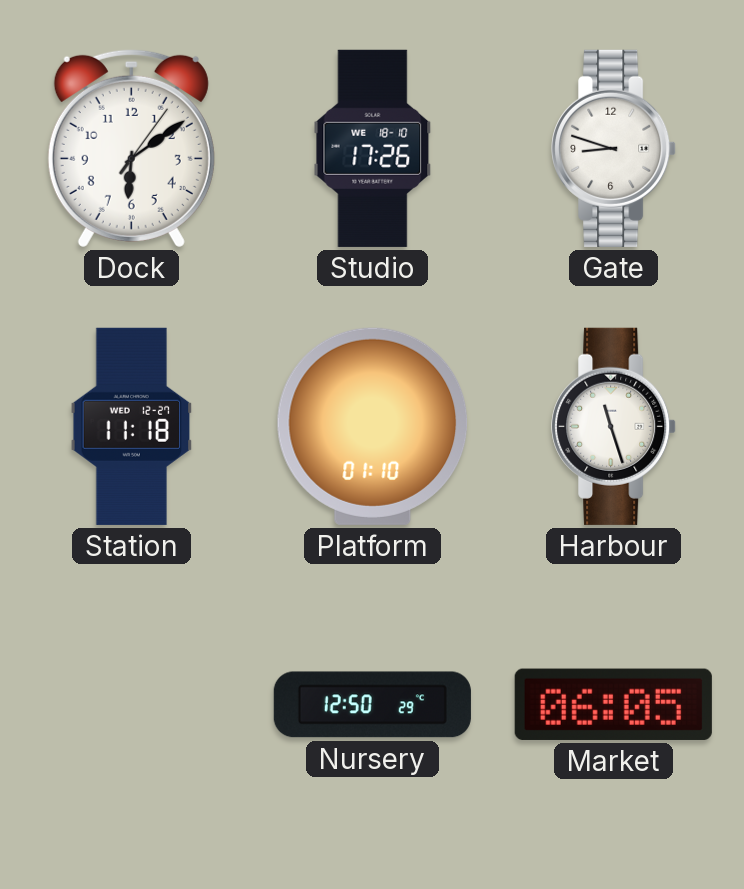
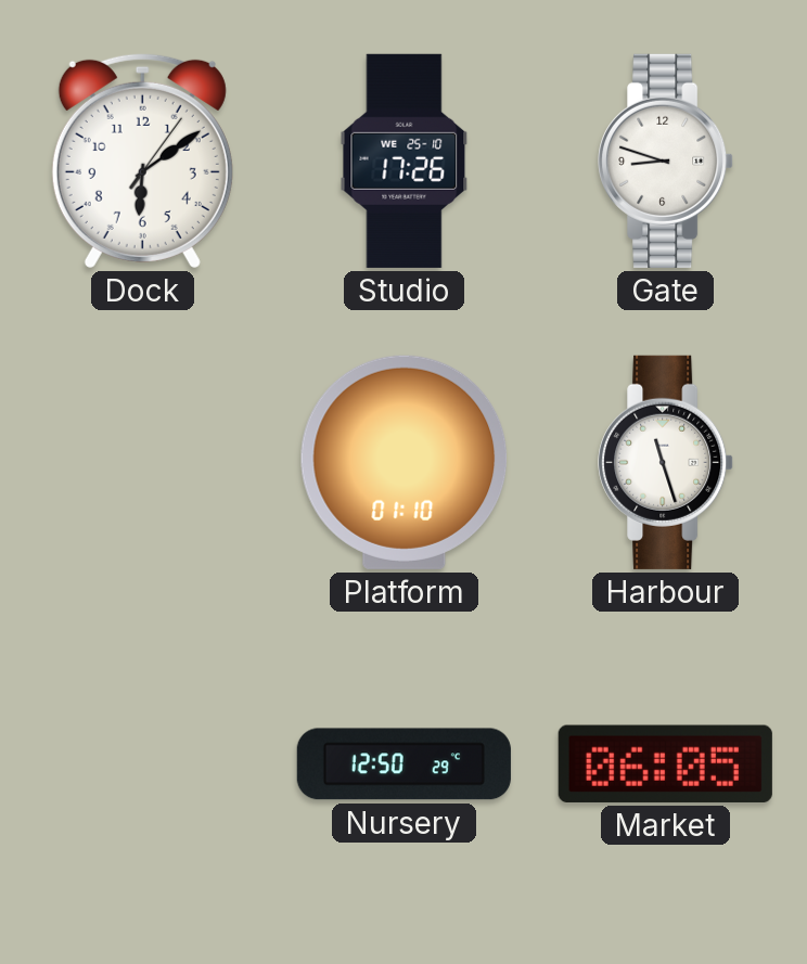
Studio date: WE 18-10 -> WE 25-10
Station: 11:18 -> none
